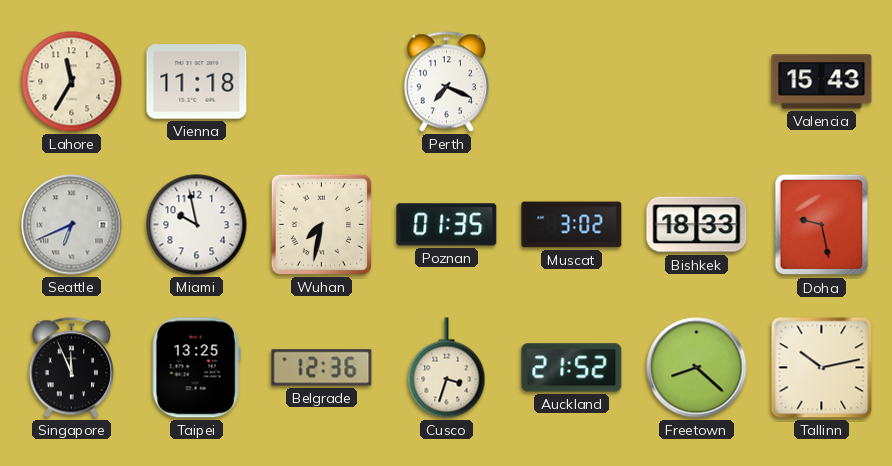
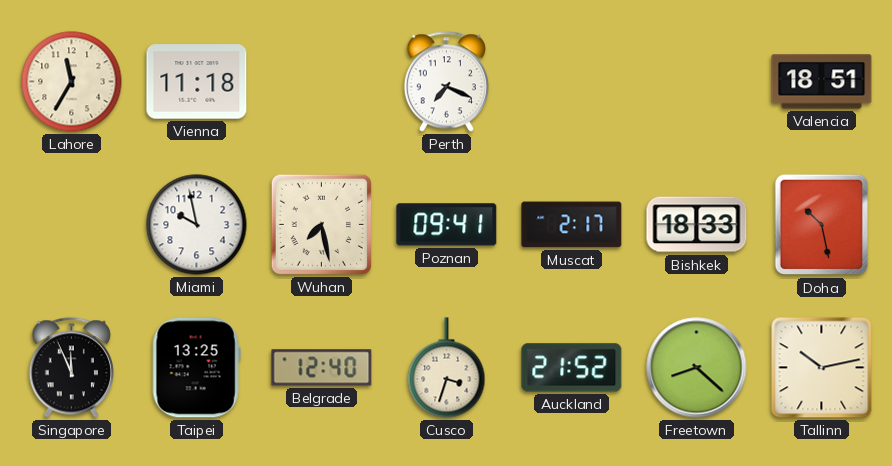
Valencia: 15:43 -> 18:51
Seattle: 6:41 -> none
Wuhan: 7:32 -> 7:28
Poznan: 01:35 -> 09:41
Muscat: 3:02 -> 2:17
Doha: 9:28 -> 10:28
Belgrade: 12:36 -> 12:40
